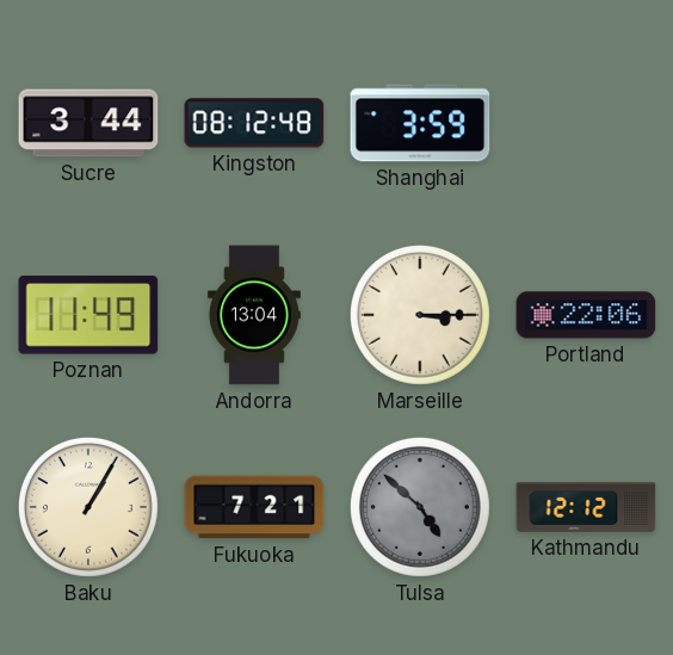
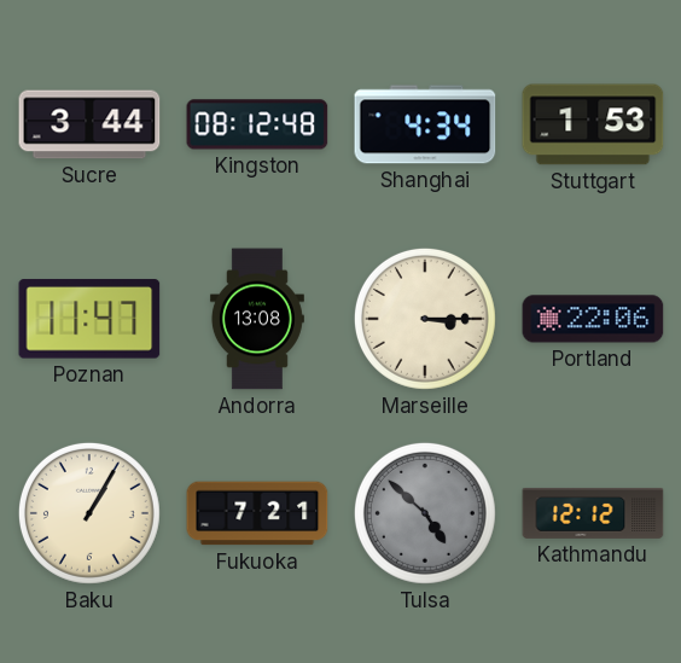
Shanghai: 3:59 -> 4:34
Stuttgart: none -> 1:53
Poznan: 11:49 -> 11:47
Andorra: 13:04 -> 13:08
